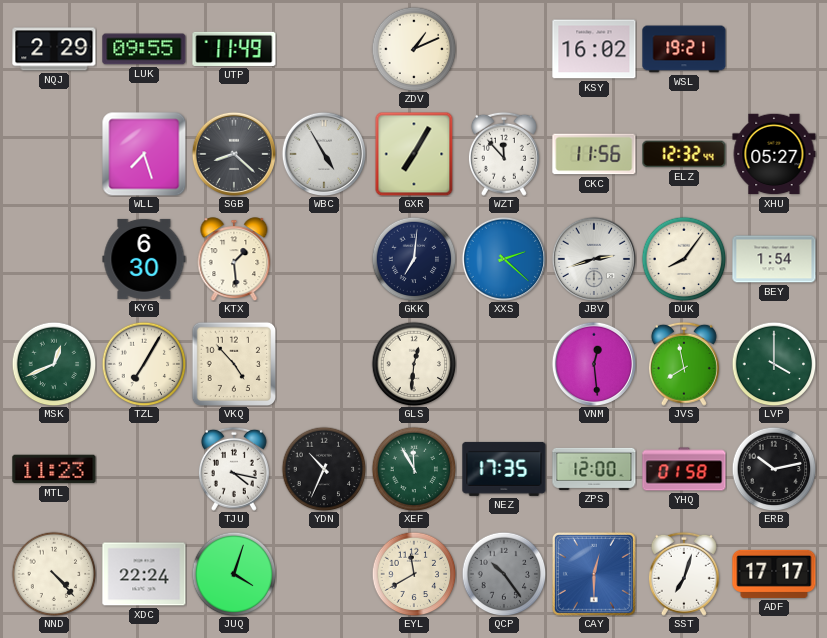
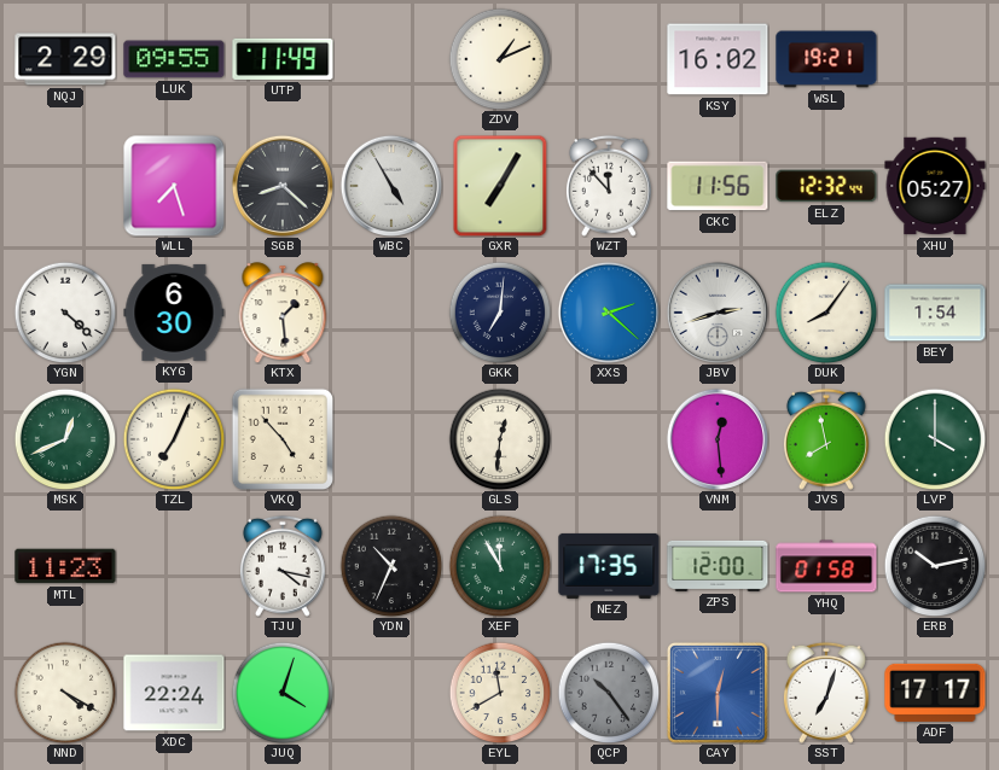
YGN: none -> 4:22
TZL: 7:05 -> 7:04
NND: 4:23 -> 4:20
